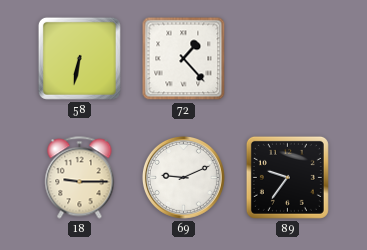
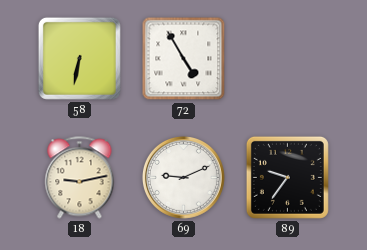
72: 1:23 -> 4:55
18: 9:15 -> 9:13
